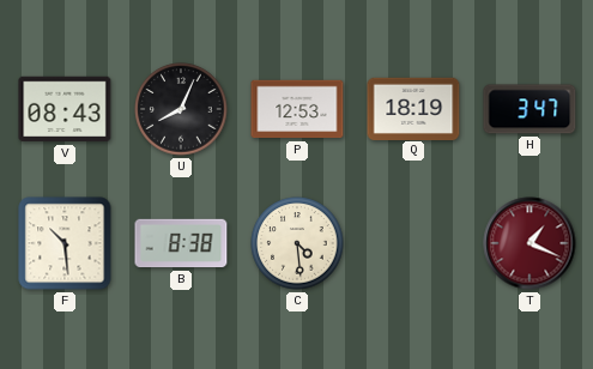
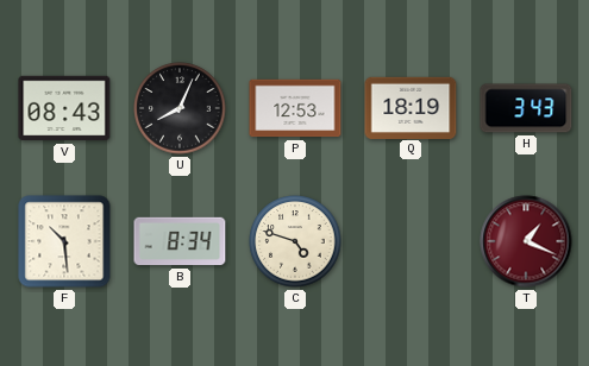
H: 3:47 -> 3:43
B: 8:38 -> 8:34
C: 4:29 -> 4:48
